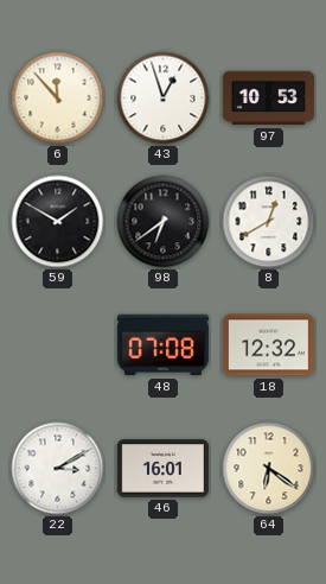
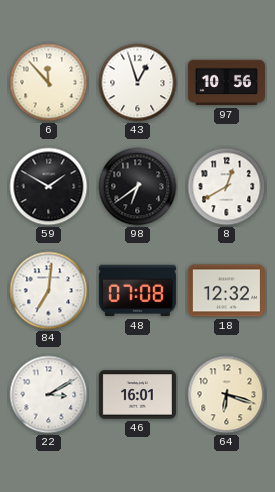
97: 10:53 -> 10:56
84: none -> 7:01
64: 6:21 -> 6:18
